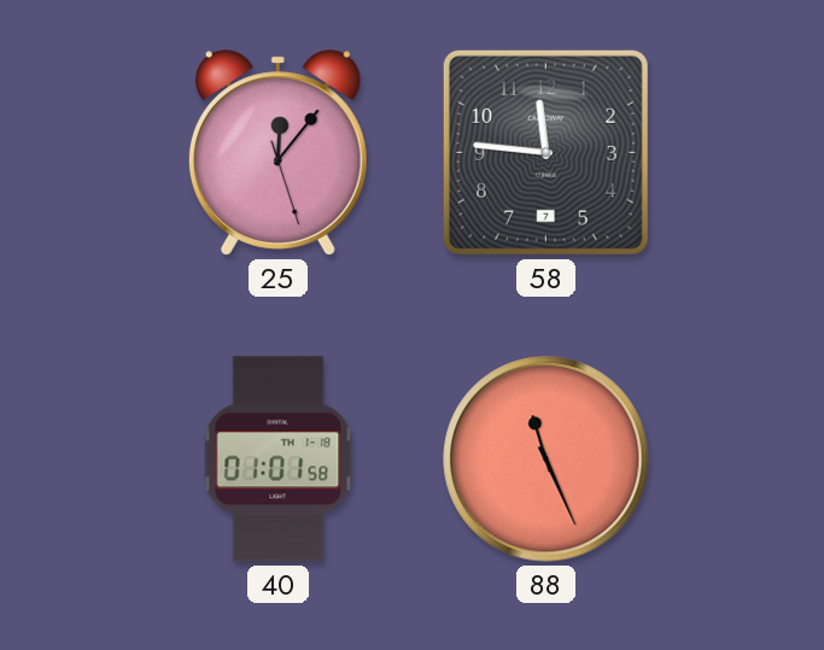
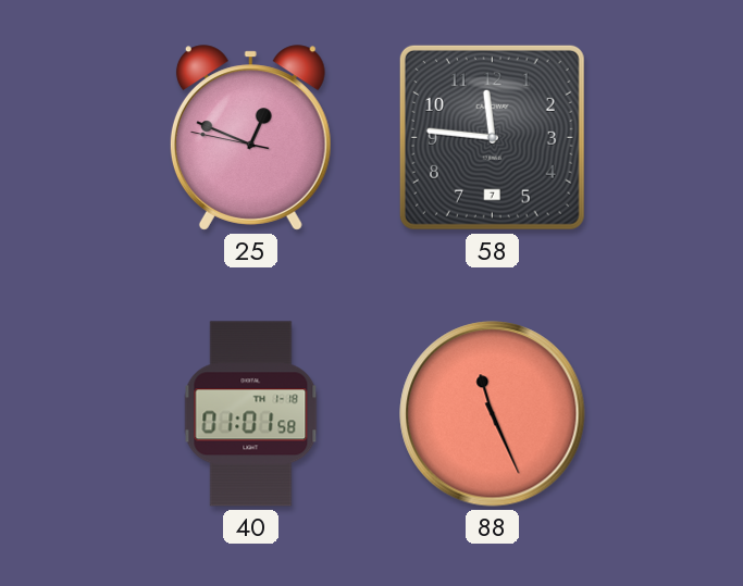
25: 12:06 -> 12:48
